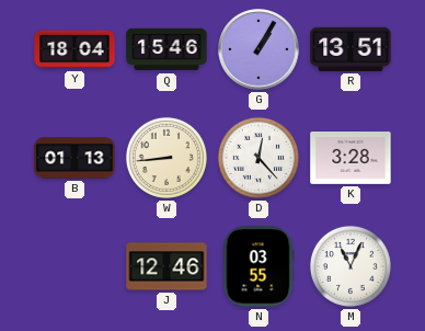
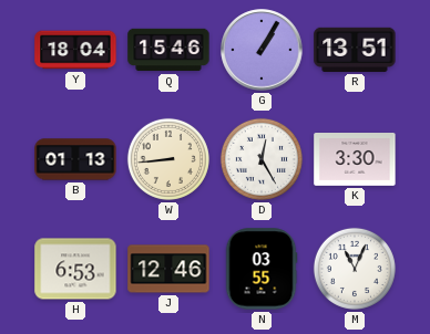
D: 12:23 -> 12:25
K: 3:28 -> 3:30
H: none -> 6:53
